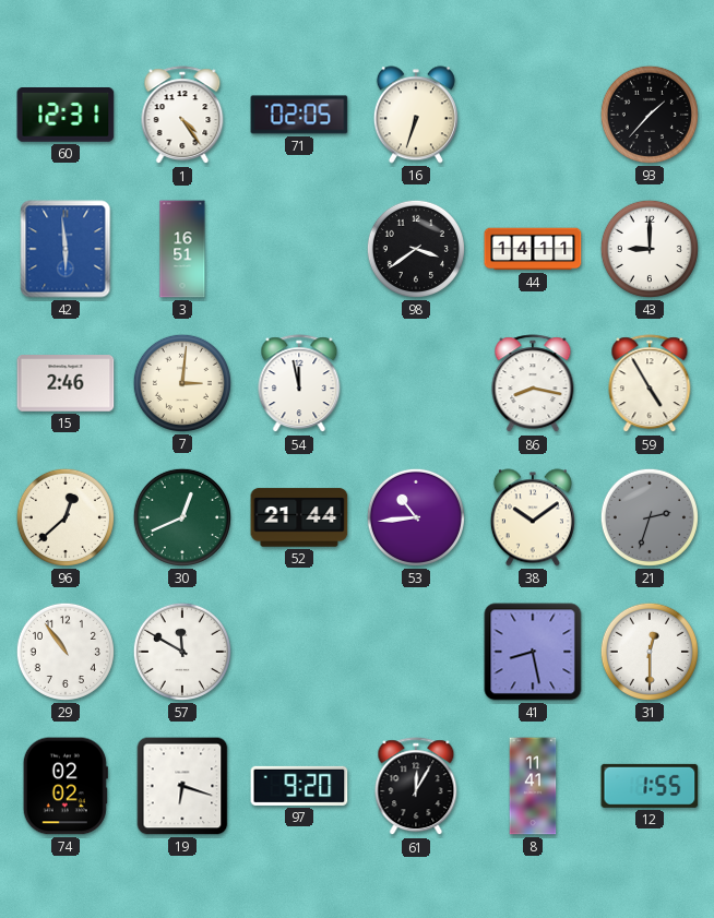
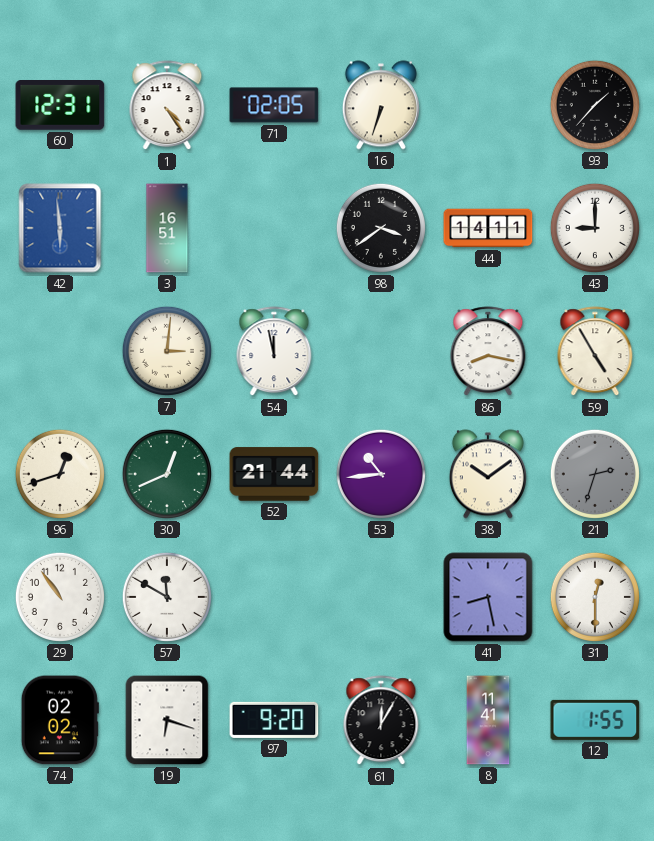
15: 2:46 -> none
96: 12:38 -> 12:42
